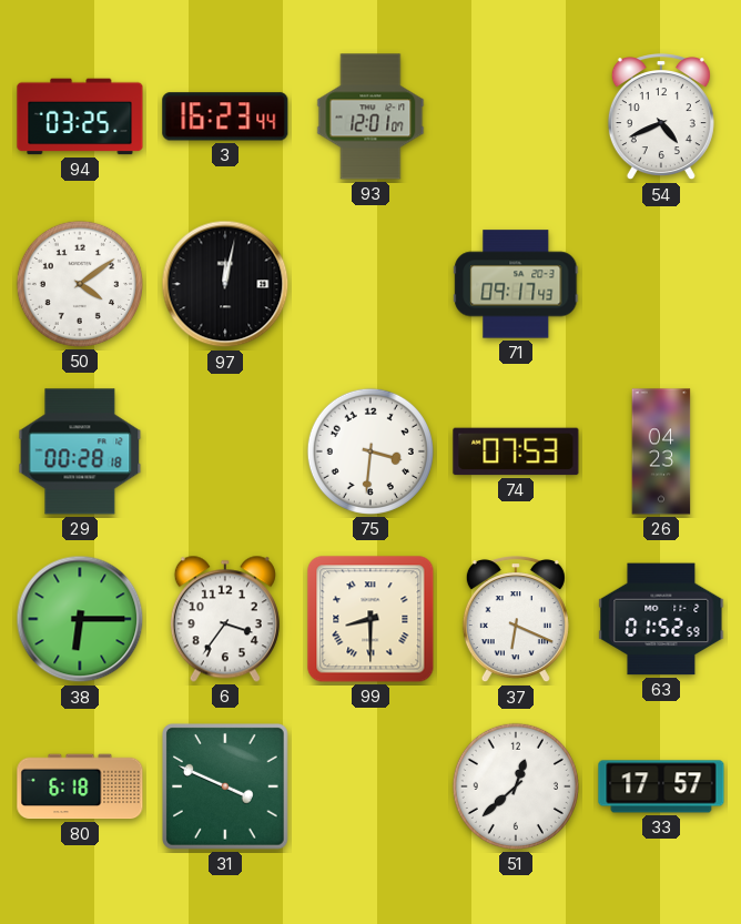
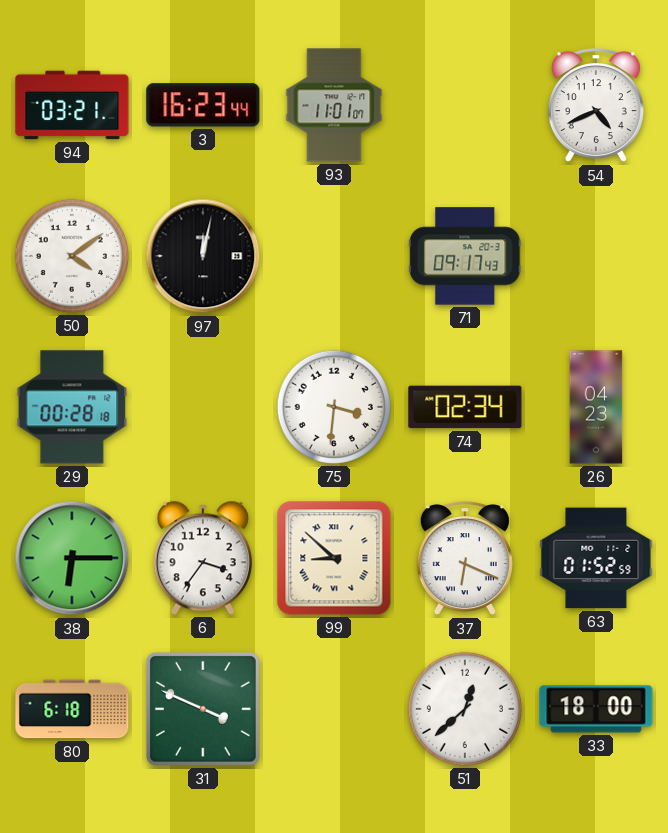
94: 03:25 -> 03:21
93: 12:01 -> 11:01
74: 07:53 -> 02:34
99: 8:30 -> 8:52
33: 17:57 -> 18:00
